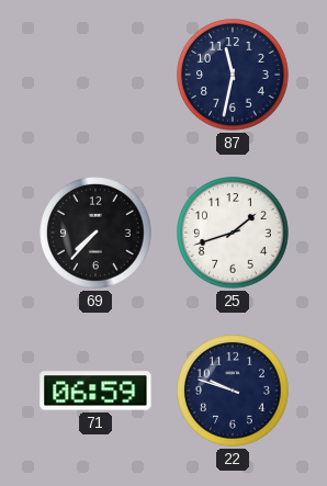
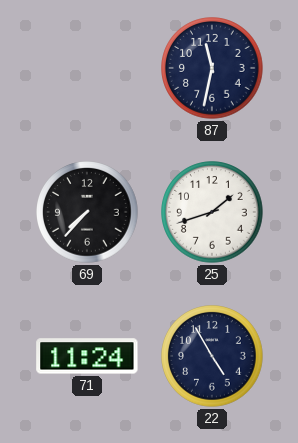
71: 06:59 -> 11:24
22: 9:48 -> 4:55
